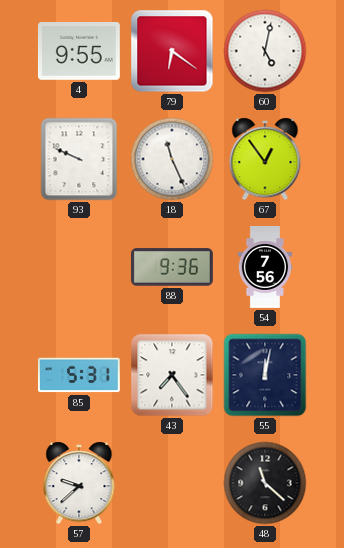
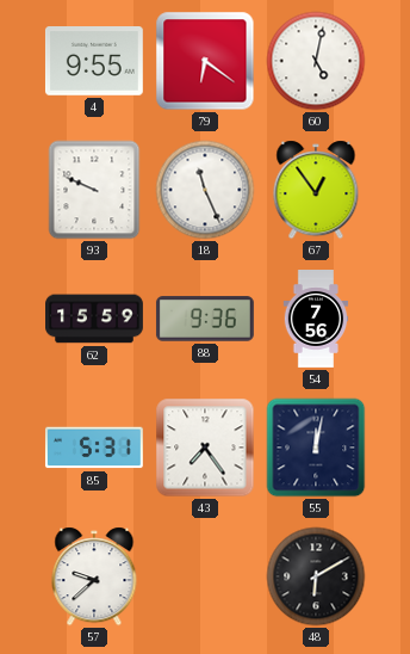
62: none -> 15:59
48: 11:22 -> 6:10
